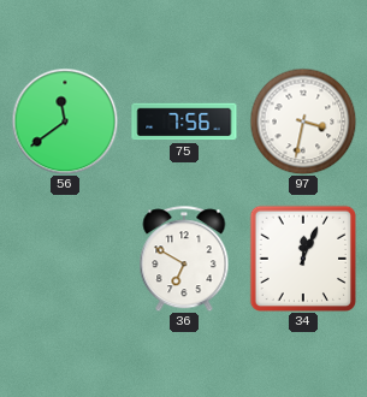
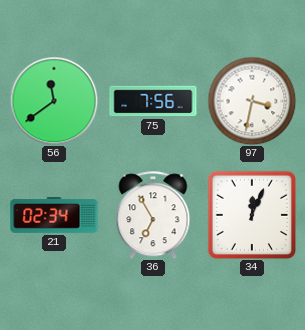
21: none -> 02:34
36: 6:50 -> 6:55
